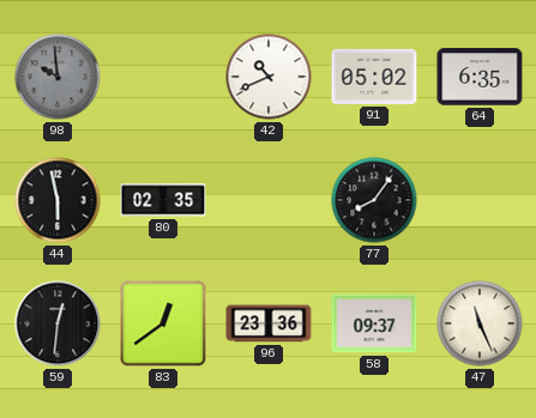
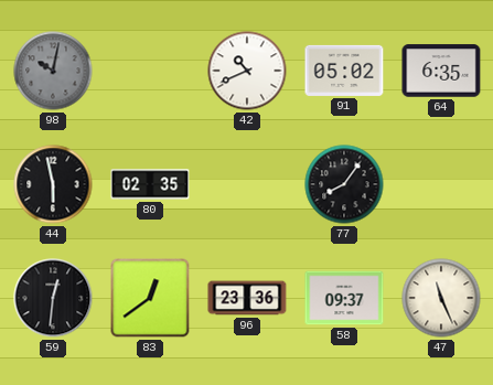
98: 9:59 -> 10:02
